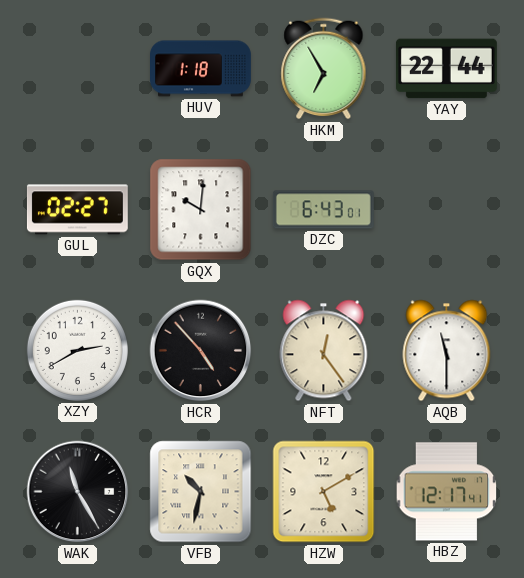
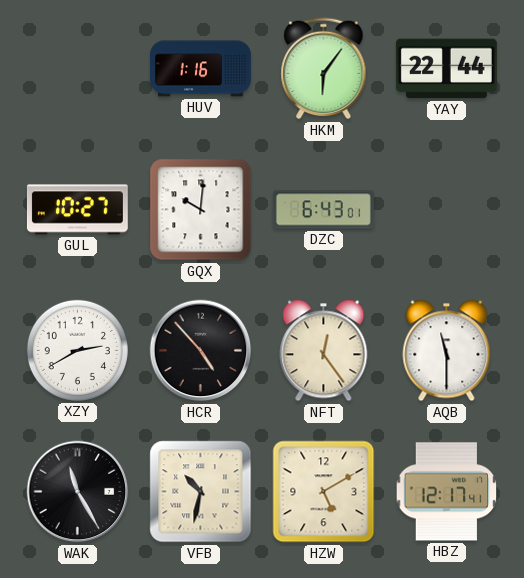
HUV: 1:18 -> 1:16
HKM: 6:55 -> 6:06
GUL: 02:27 -> 10:27
